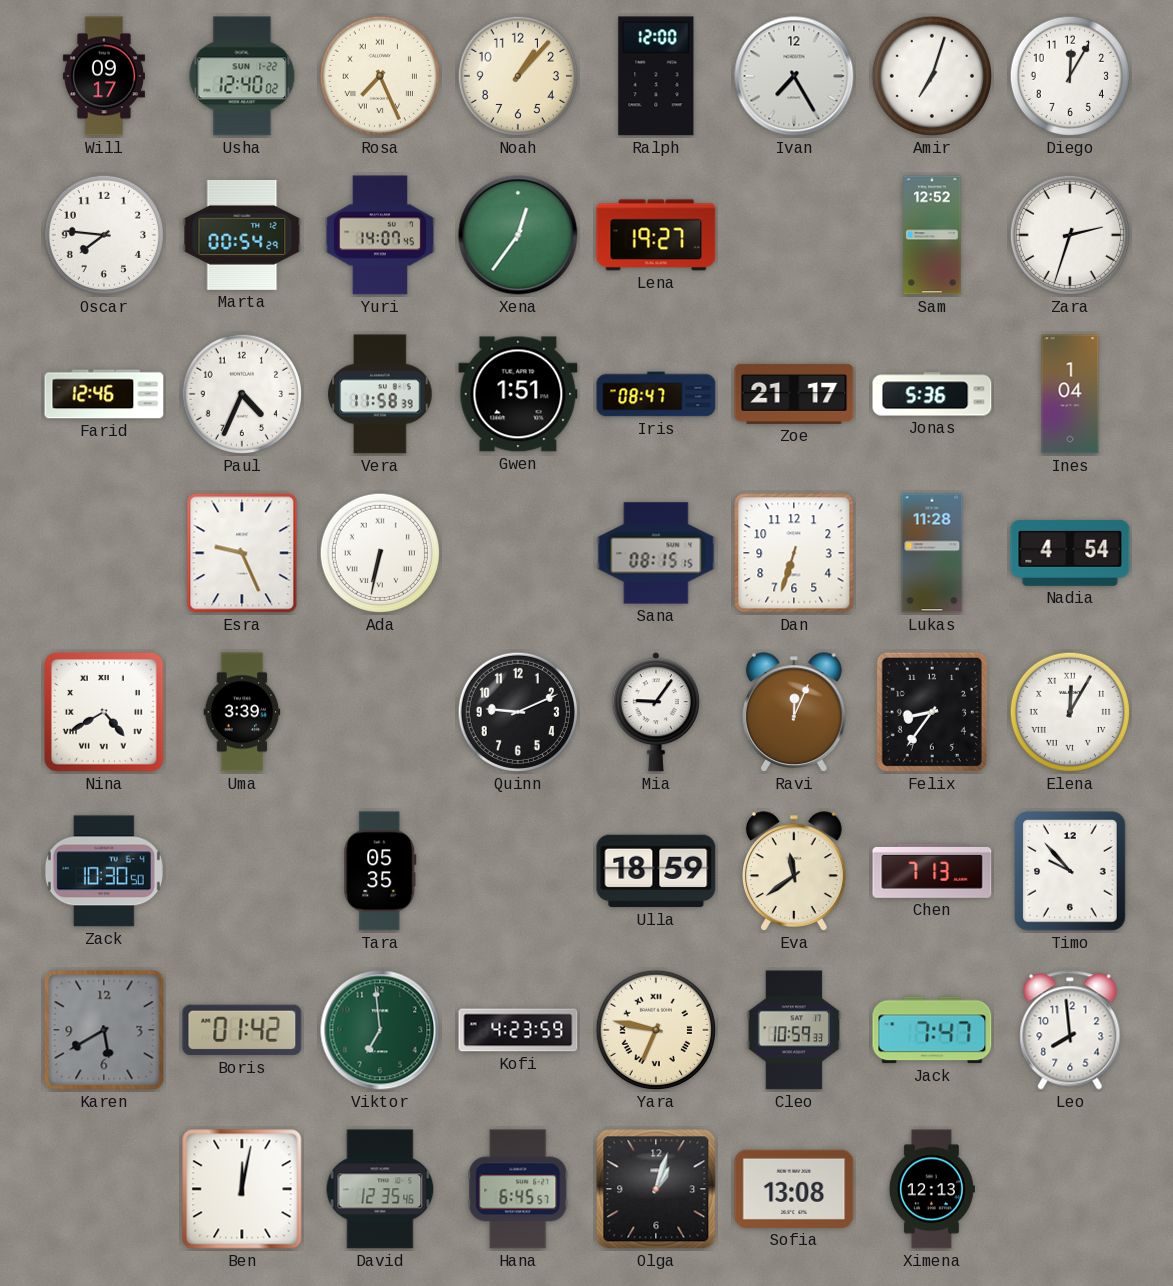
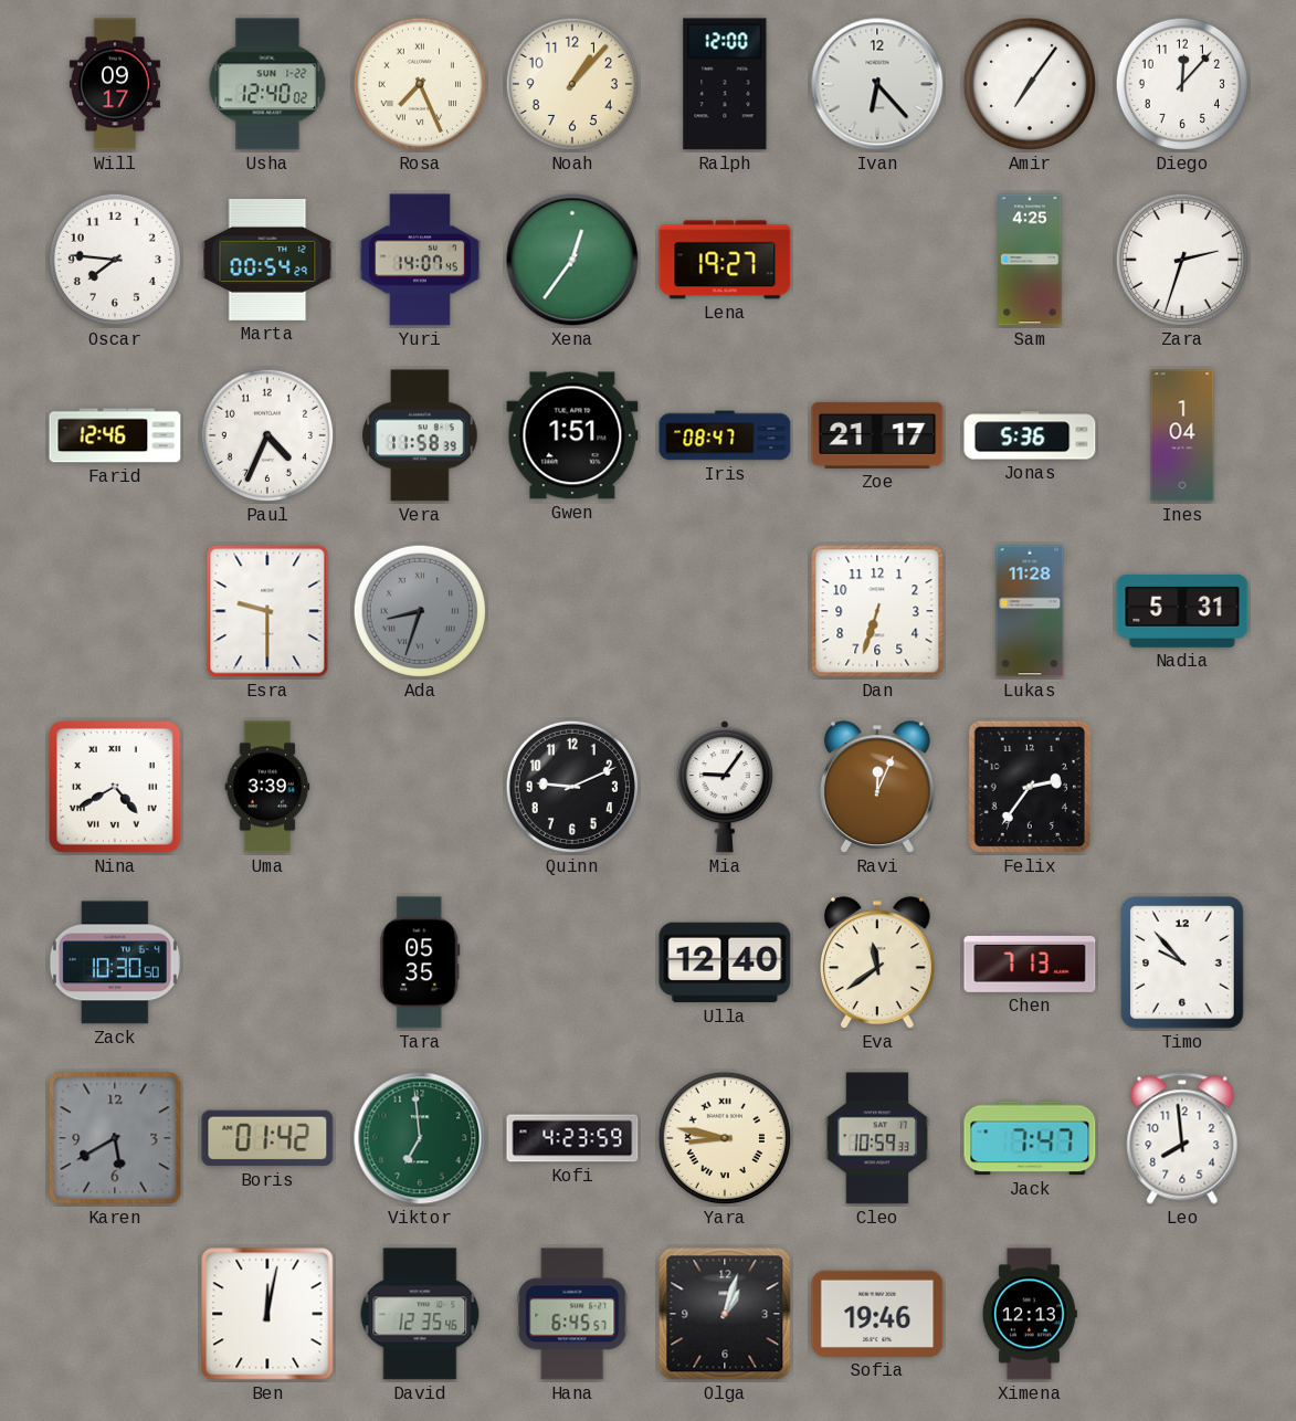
Ivan: 7:25 -> 6:23
Amir: 7:03 -> 7:06
Diego: 12:05 -> 12:07
Sam: 12:52 -> 4:25
Esra: 9:26 -> 9:30
Ada: 6:32 -> 8:33
Ada dial: white -> grey
Sana: 08:15 -> none
Nadia: 4:54 -> 5:31
Felix: 8:36 -> 2:36
Elena: 12:05 -> none
Ulla: 18:59 -> 12:40
Yara: 6:47 -> 8:47
Sofia: 13:08 -> 19:46
